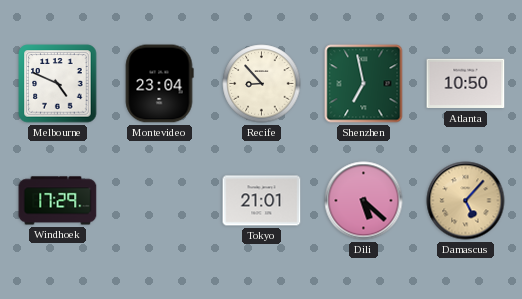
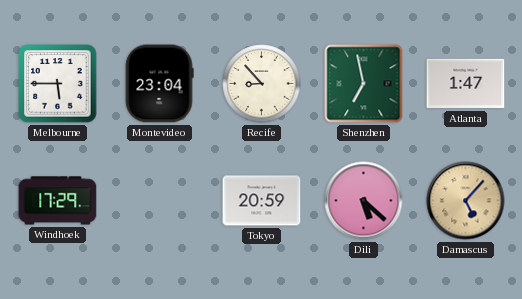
Melbourne: 4:49 -> 5:45
Atlanta: 10:50 -> 1:47
Tokyo: 21:01 -> 20:59
